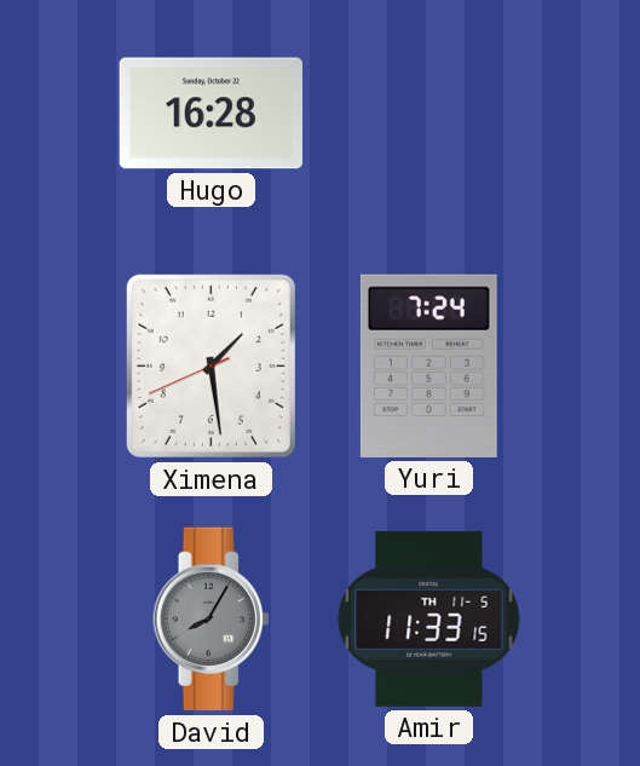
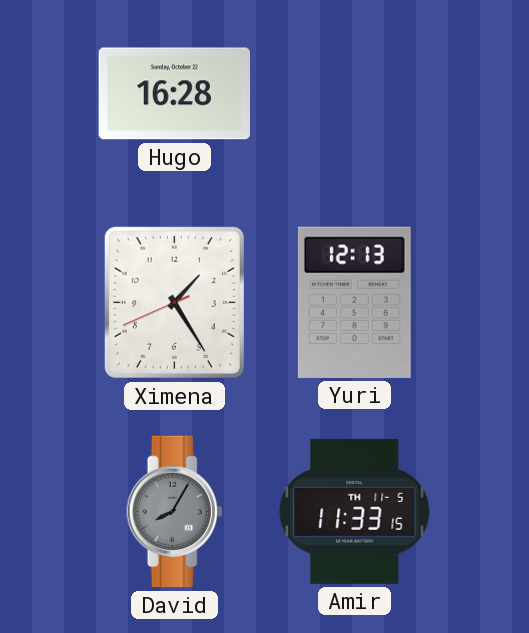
Ximena: 1:28 -> 1:24
Yuri: 7:24 -> 12:13
